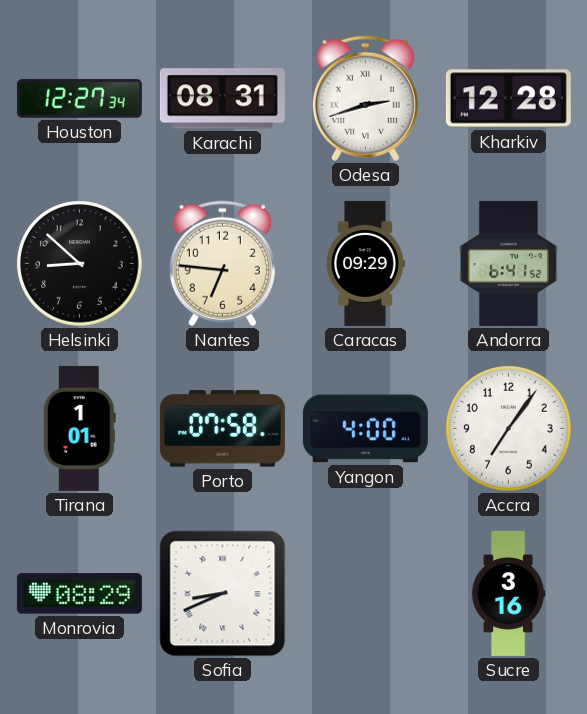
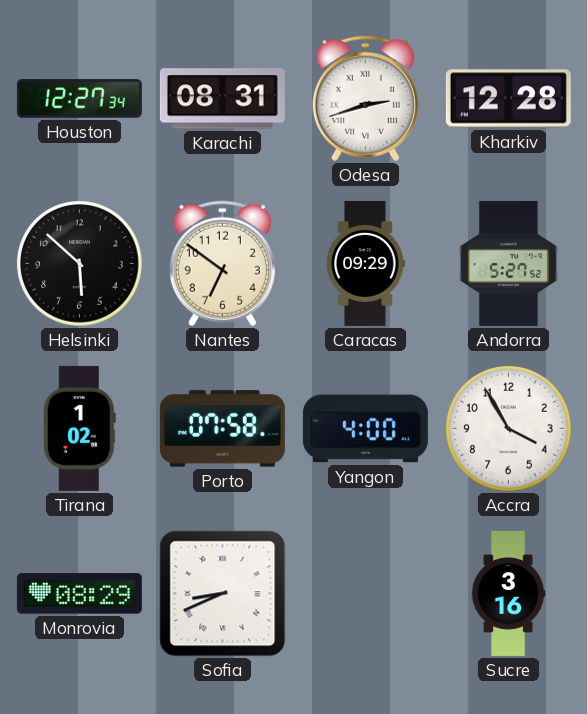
Helsinki: 8:52 -> 5:52
Nantes: 6:46 -> 6:51
Andorra: 6:41 -> 5:27
Tirana: 1:01 -> 1:02
Accra: 7:06 -> 3:55
